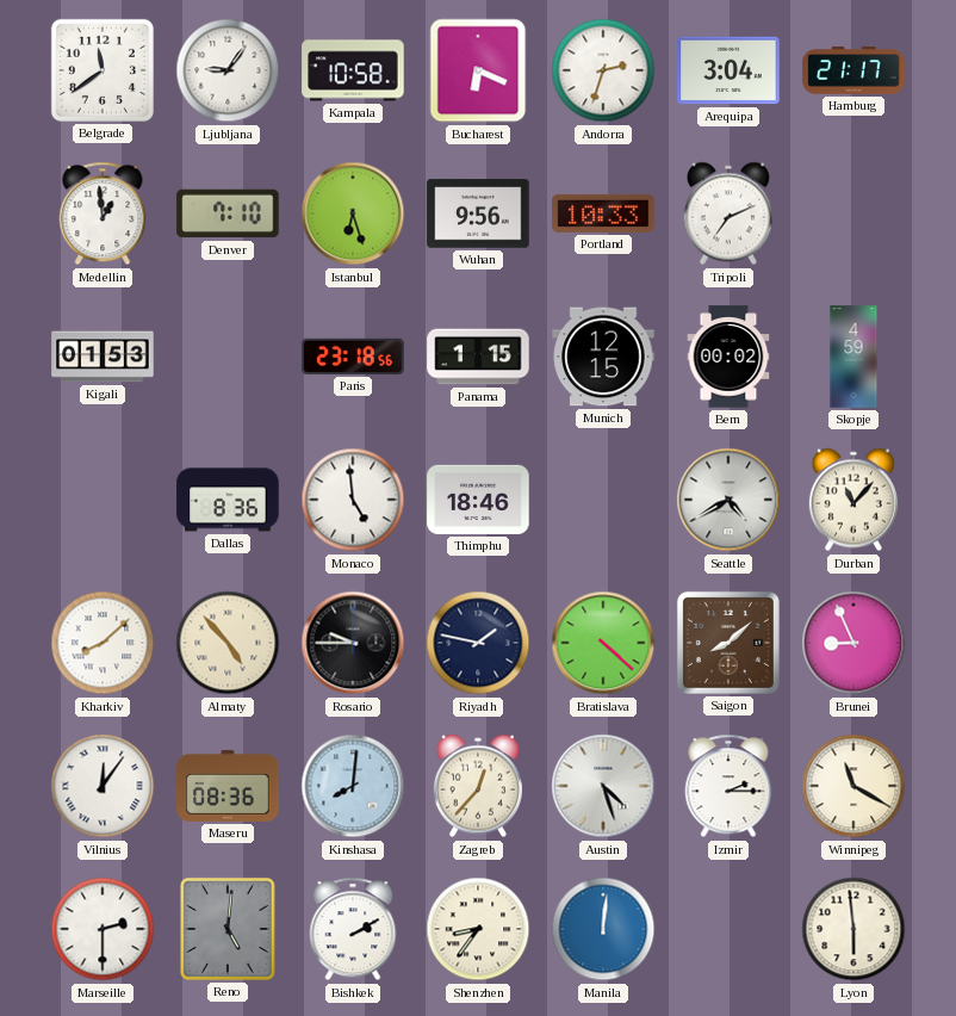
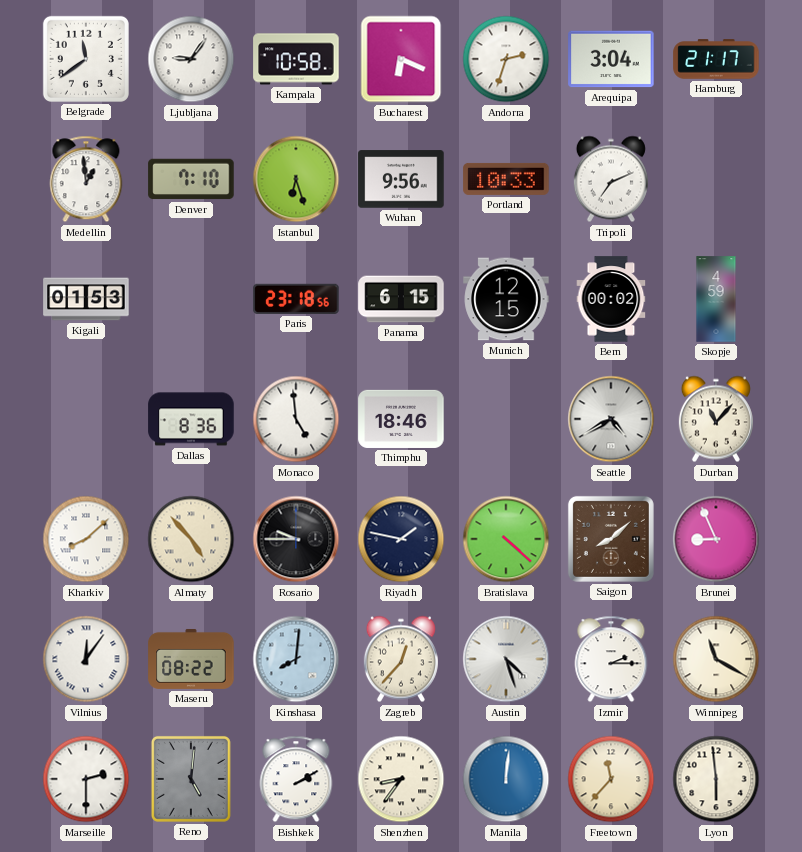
Panama: 1:15 -> 6:15
Maseru: 08:36 -> 08:22
Freetown: none -> 11:37
